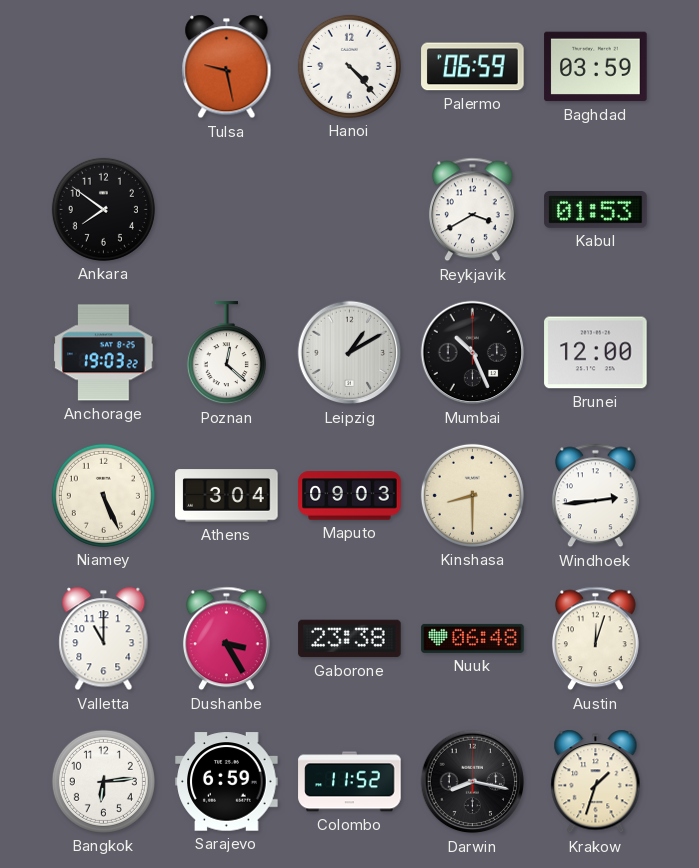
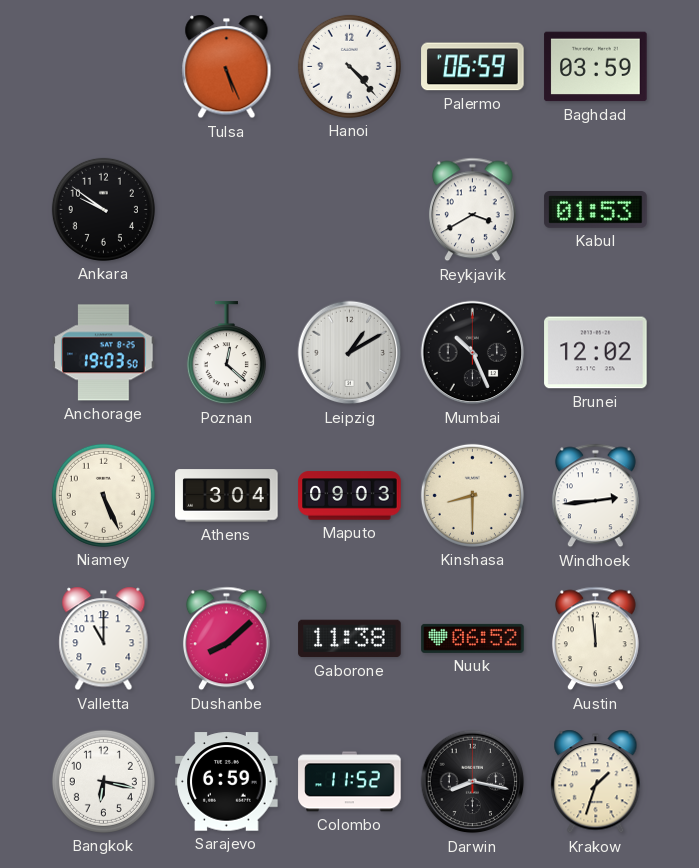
Tulsa: 9:28 -> 5:26
Ankara: 7:51 -> 9:51
Anchorage: 19:03:22 -> 19:03:50
Brunei: 12:00 -> 12:02
Dushanbe: 3:25 -> 8:08
Gaborone: 23:38 -> 11:38
Nuuk: 06:48 -> 06:52
Austin: 12:03 -> 11:59
Bangkok: 6:14 -> 6:17
